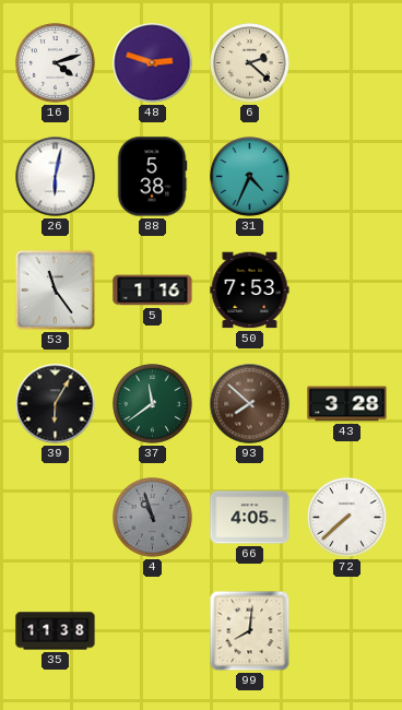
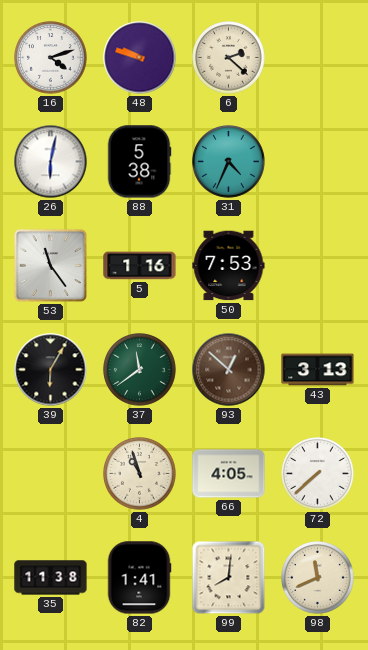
48: 2:48 -> 9:48
93: 7:52 -> 12:52
43: 3:28 -> 3:13
4 dial: grey -> cream
82: none -> 1:41
98: none -> 11:41
